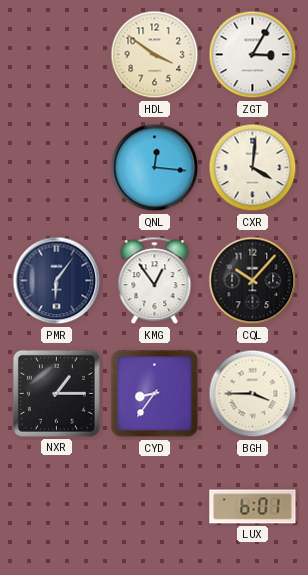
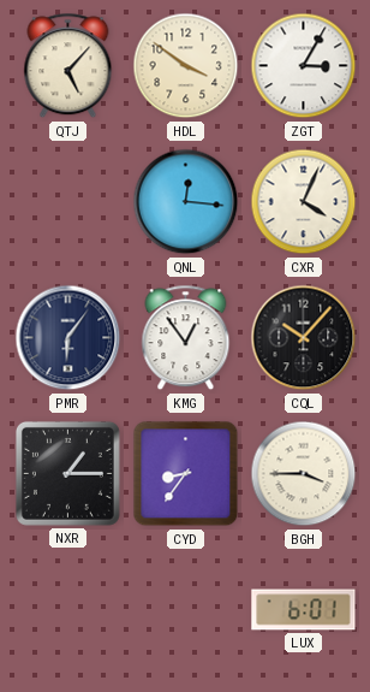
QTJ: none -> 5:07
CXR: 4:01 -> 4:04
